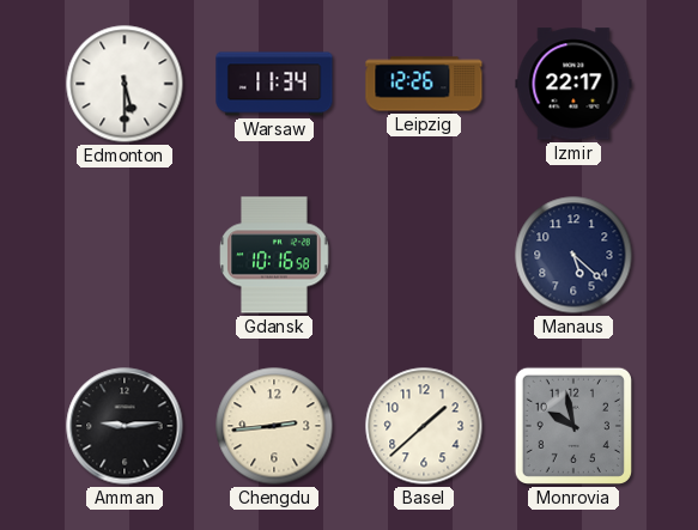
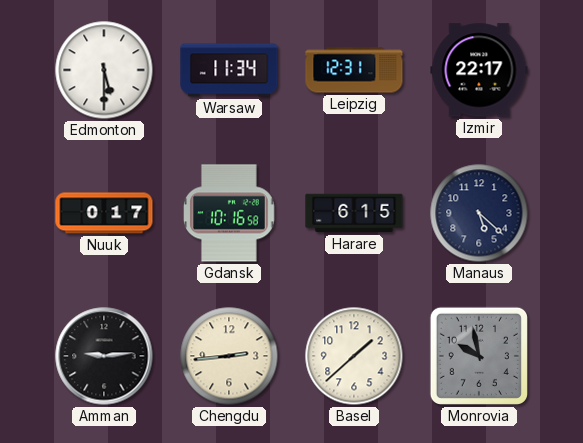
Leipzig: 12:26 -> 12:31
Nuuk: none -> 0:17
Harare: none -> 6:15
